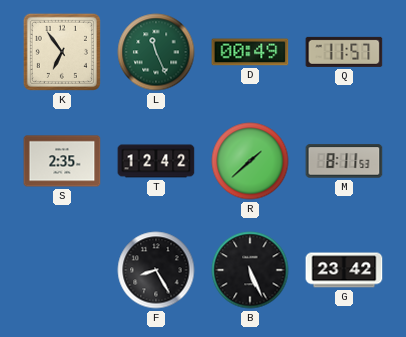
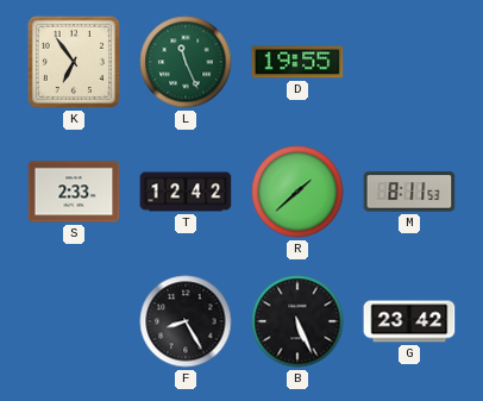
D: 00:49 -> 19:55
Q: 11:57 -> none
S: 2:35 -> 2:33
